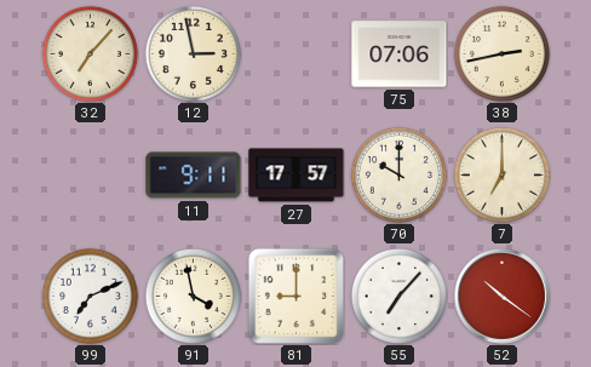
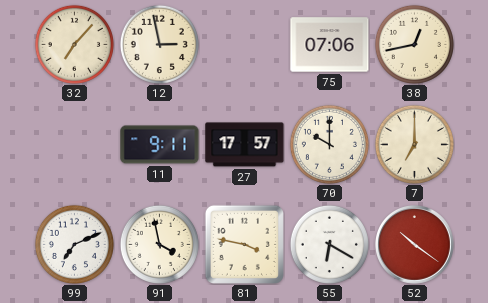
38: 2:43 -> 12:43
81: 9:00 -> 3:47
55: 7:07 -> 6:20
